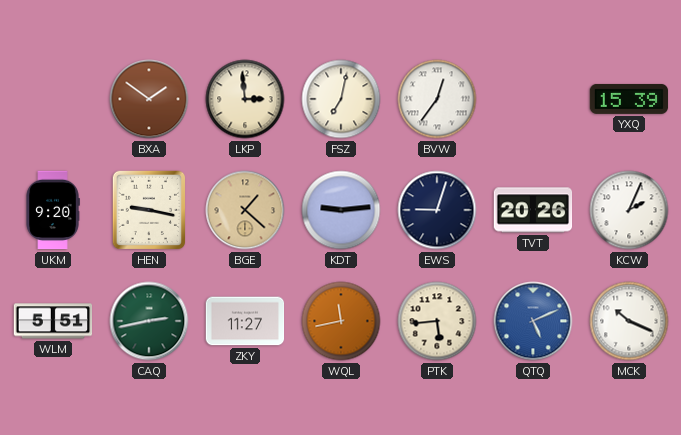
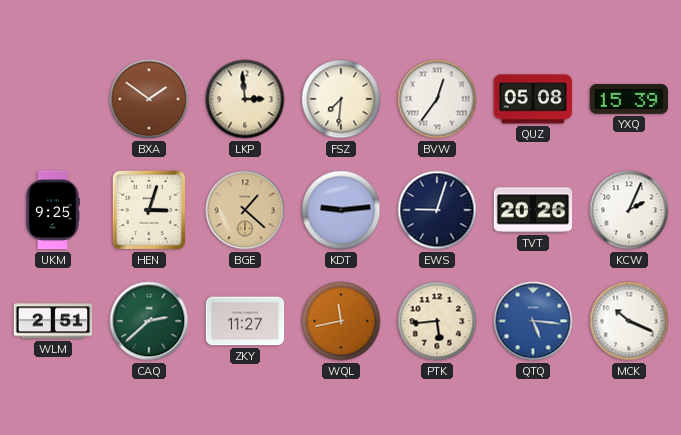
FSZ: 7:02 -> 7:31
QUZ: none -> 05:08
UKM: 9:20 -> 9:25
HEN: 9:17 -> 3:03
WLM: 5:51 -> 2:51
CAQ: 2:43 -> 2:38
QTQ: 5:11 -> 5:16
